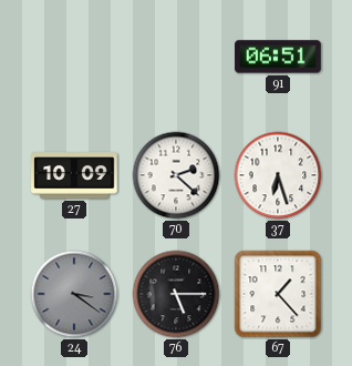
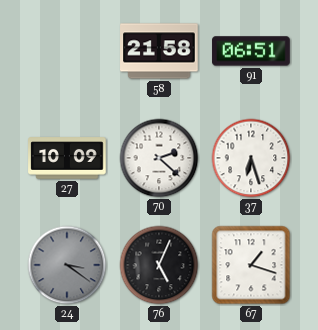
58: none -> 21:58
76: 5:15 -> 5:04
67: 1:23 -> 1:18
